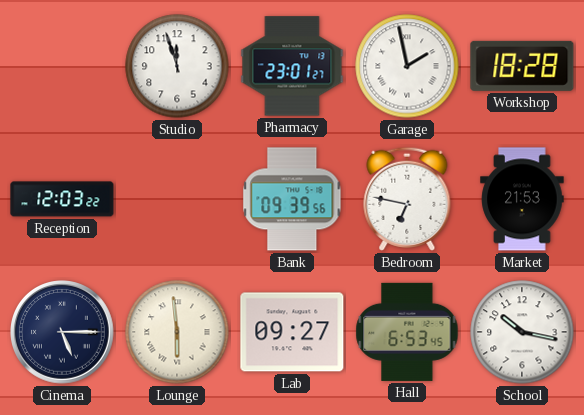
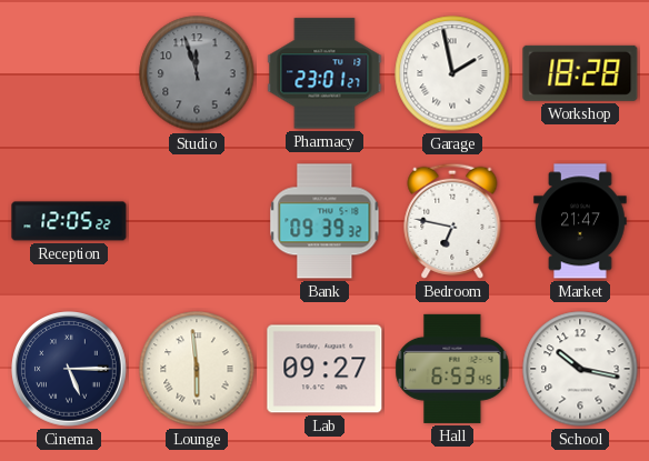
Studio dial: white -> grey
Reception: 12:03 -> 12:05
Bank: 09:39:56 -> 09:39:32
Market: 21:53 -> 21:47
